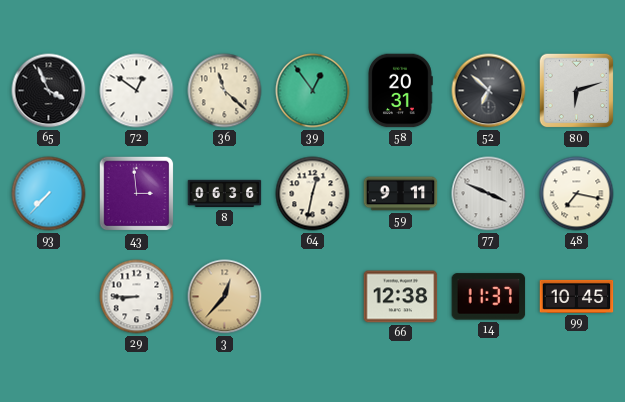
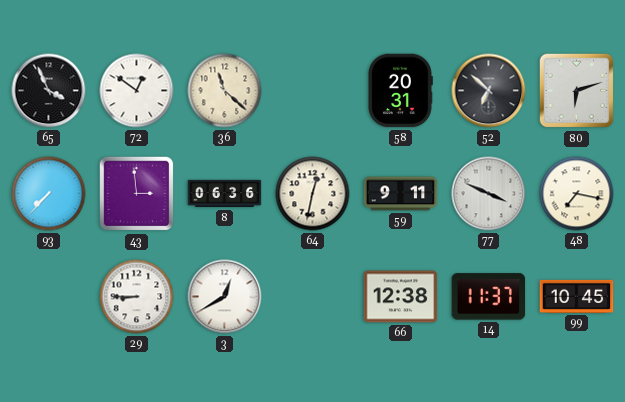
39: 12:54 -> none
3: 12:37 -> 12:40
3 dial: champagne -> white
